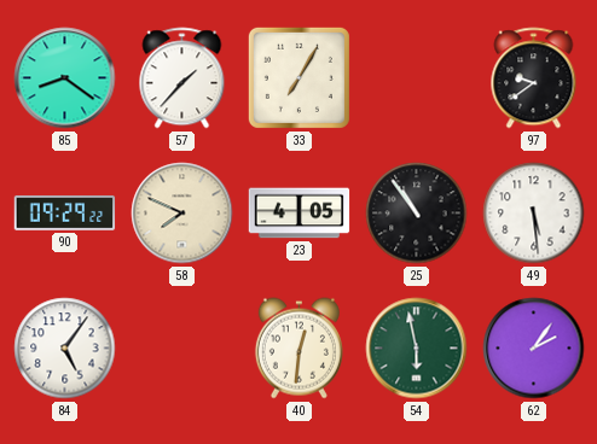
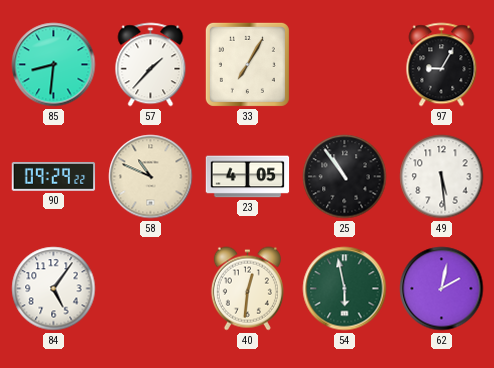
85: 8:21 -> 8:31
97: 9:39 -> 9:05
58: 7:49 -> 10:49
62: 2:06 -> 2:02
